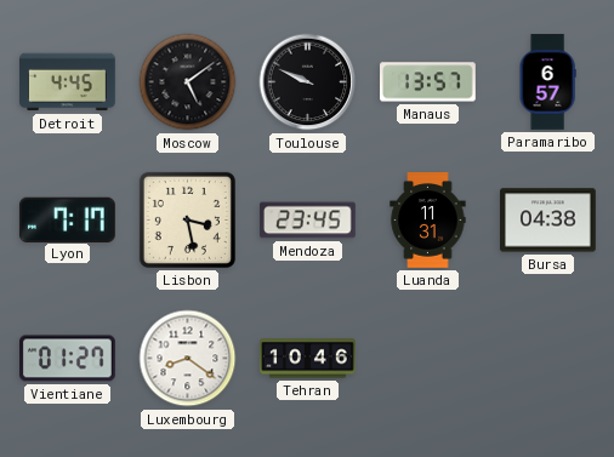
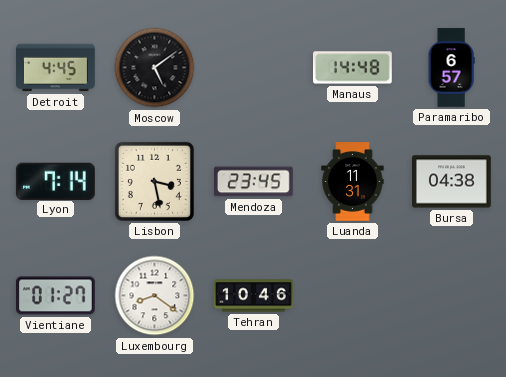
Toulouse: 9:49 -> none
Manaus: 13:57 -> 14:48
Lyon: 7:17 -> 7:14
